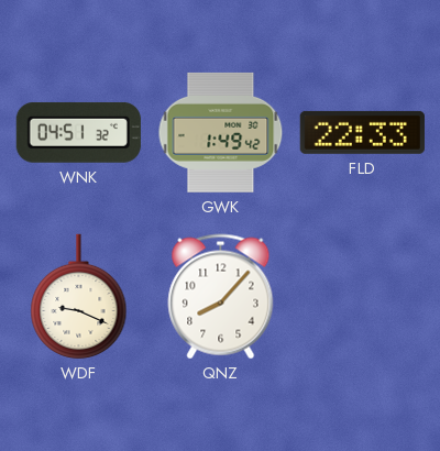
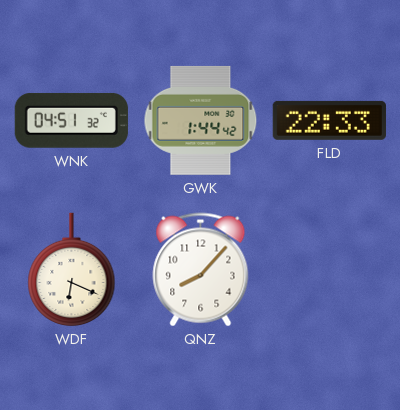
GWK: 1:49 -> 1:44
WDF: 9:19 -> 6:19
